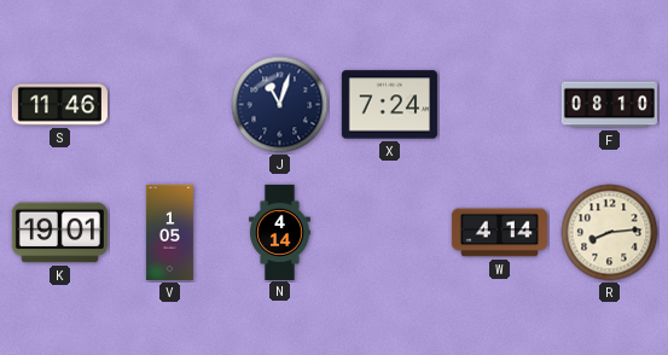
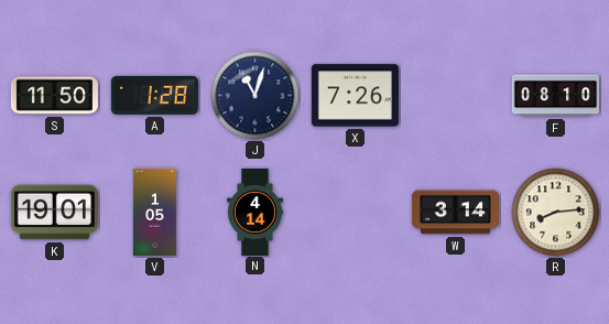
S: 11:46 -> 11:50
A: none -> 1:28
X: 7:24 -> 7:26
W: 4:14 -> 3:14
